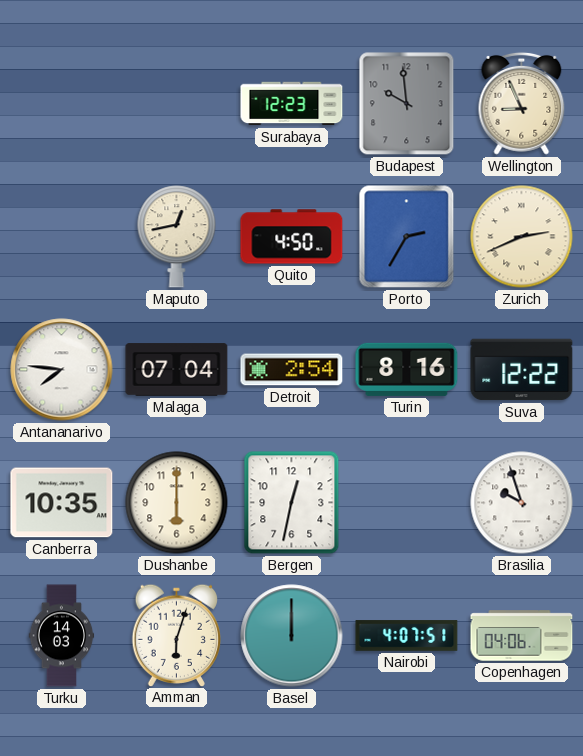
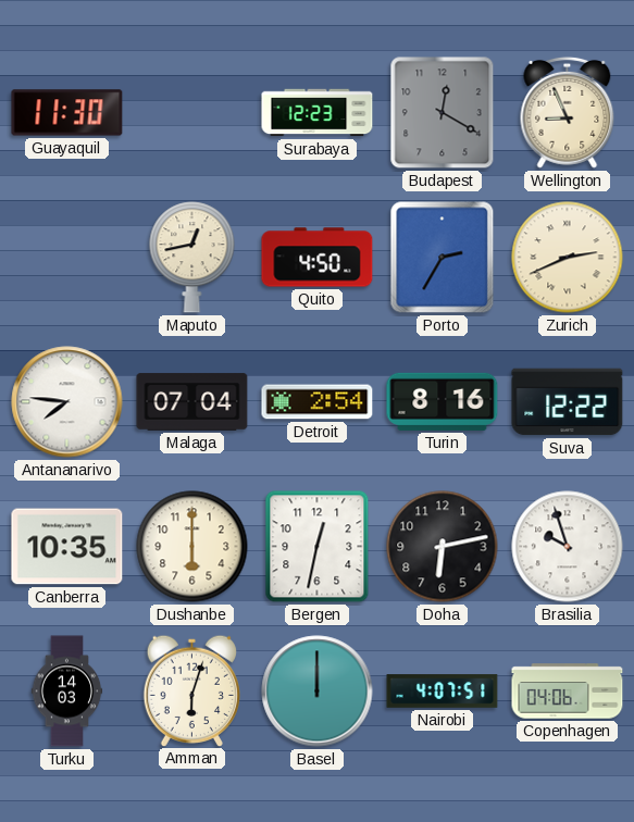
Guayaquil: none -> 11:30
Budapest: 9:59 -> 12:20
Doha: none -> 6:13
